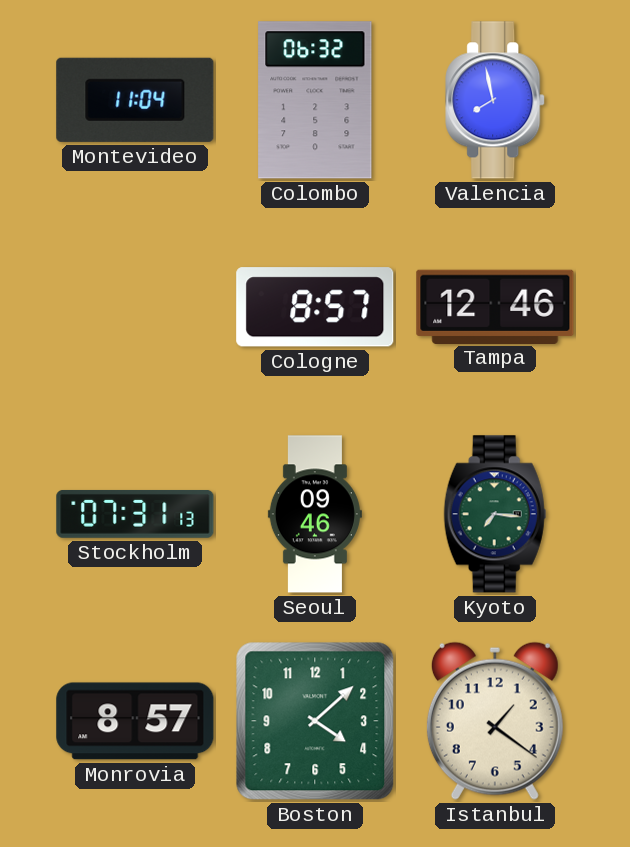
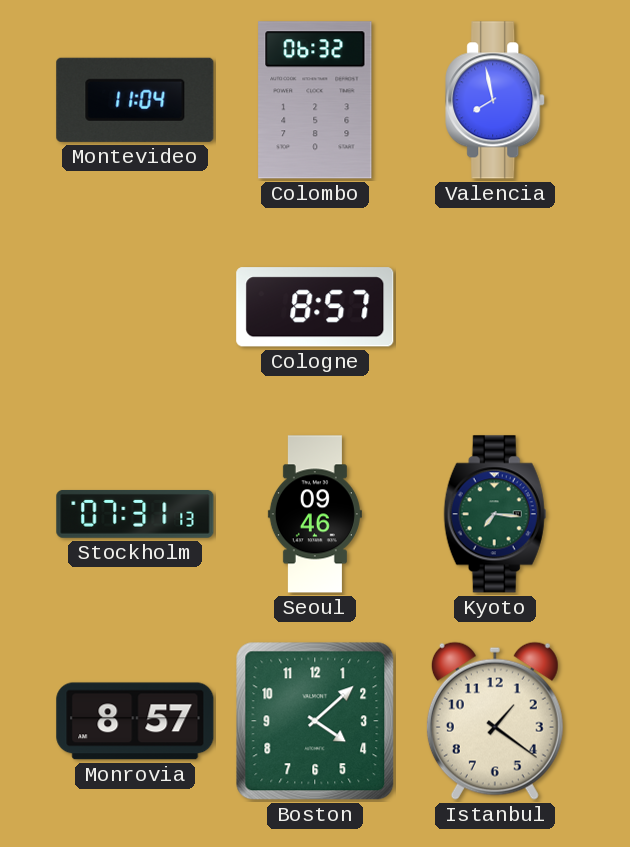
Tampa: 12:46 -> none
